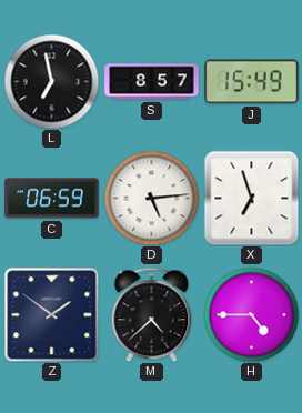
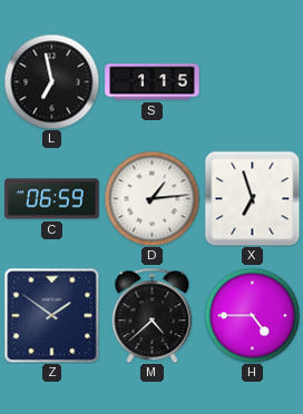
S: 8:57 -> 1:15
J: 15:49 -> none
D: 5:14 -> 1:14
